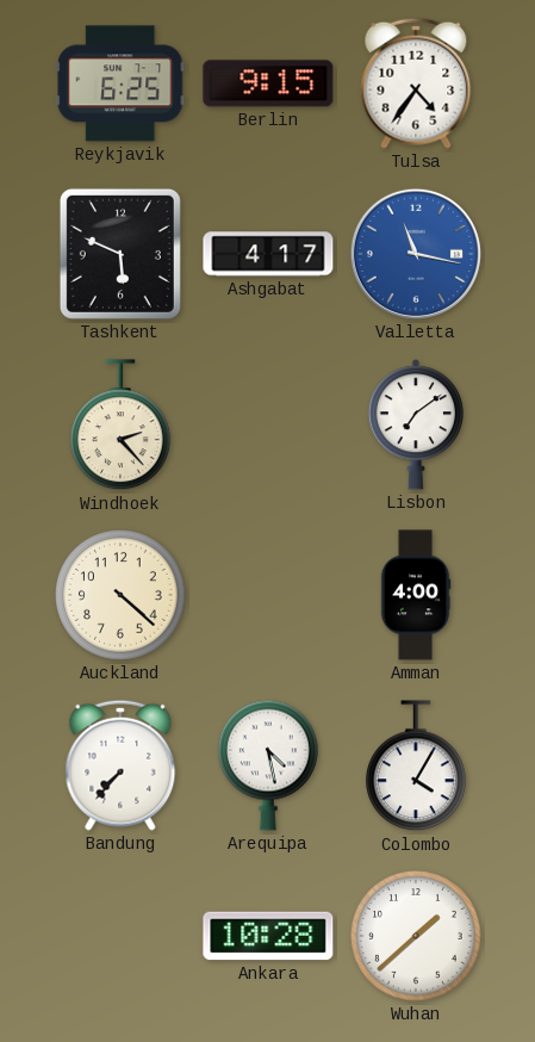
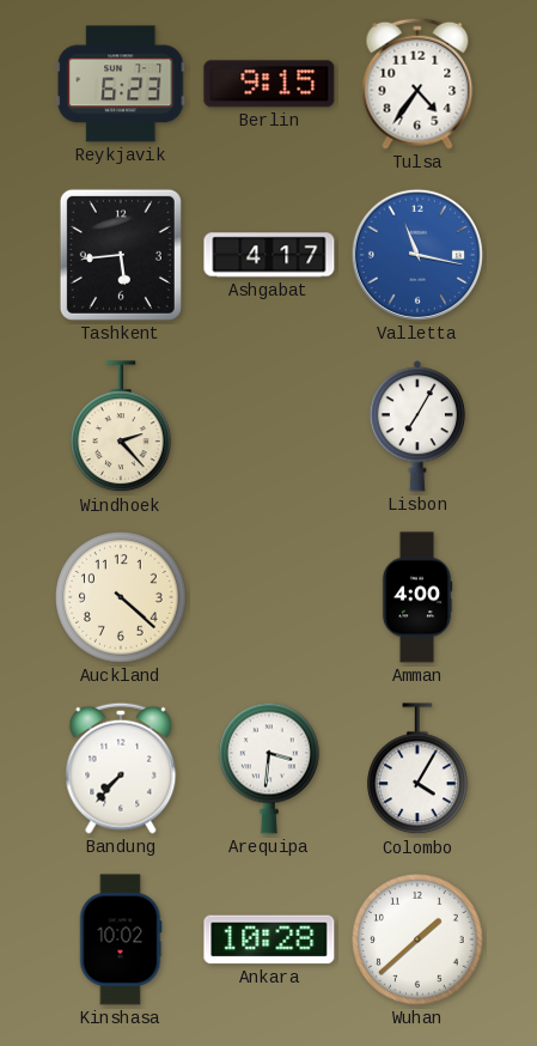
Reykjavik: 6:25 -> 6:23
Tashkent: 5:49 -> 5:44
Lisbon: 7:09 -> 7:05
Arequipa: 4:28 -> 3:31
Kinshasa: none -> 10:02
